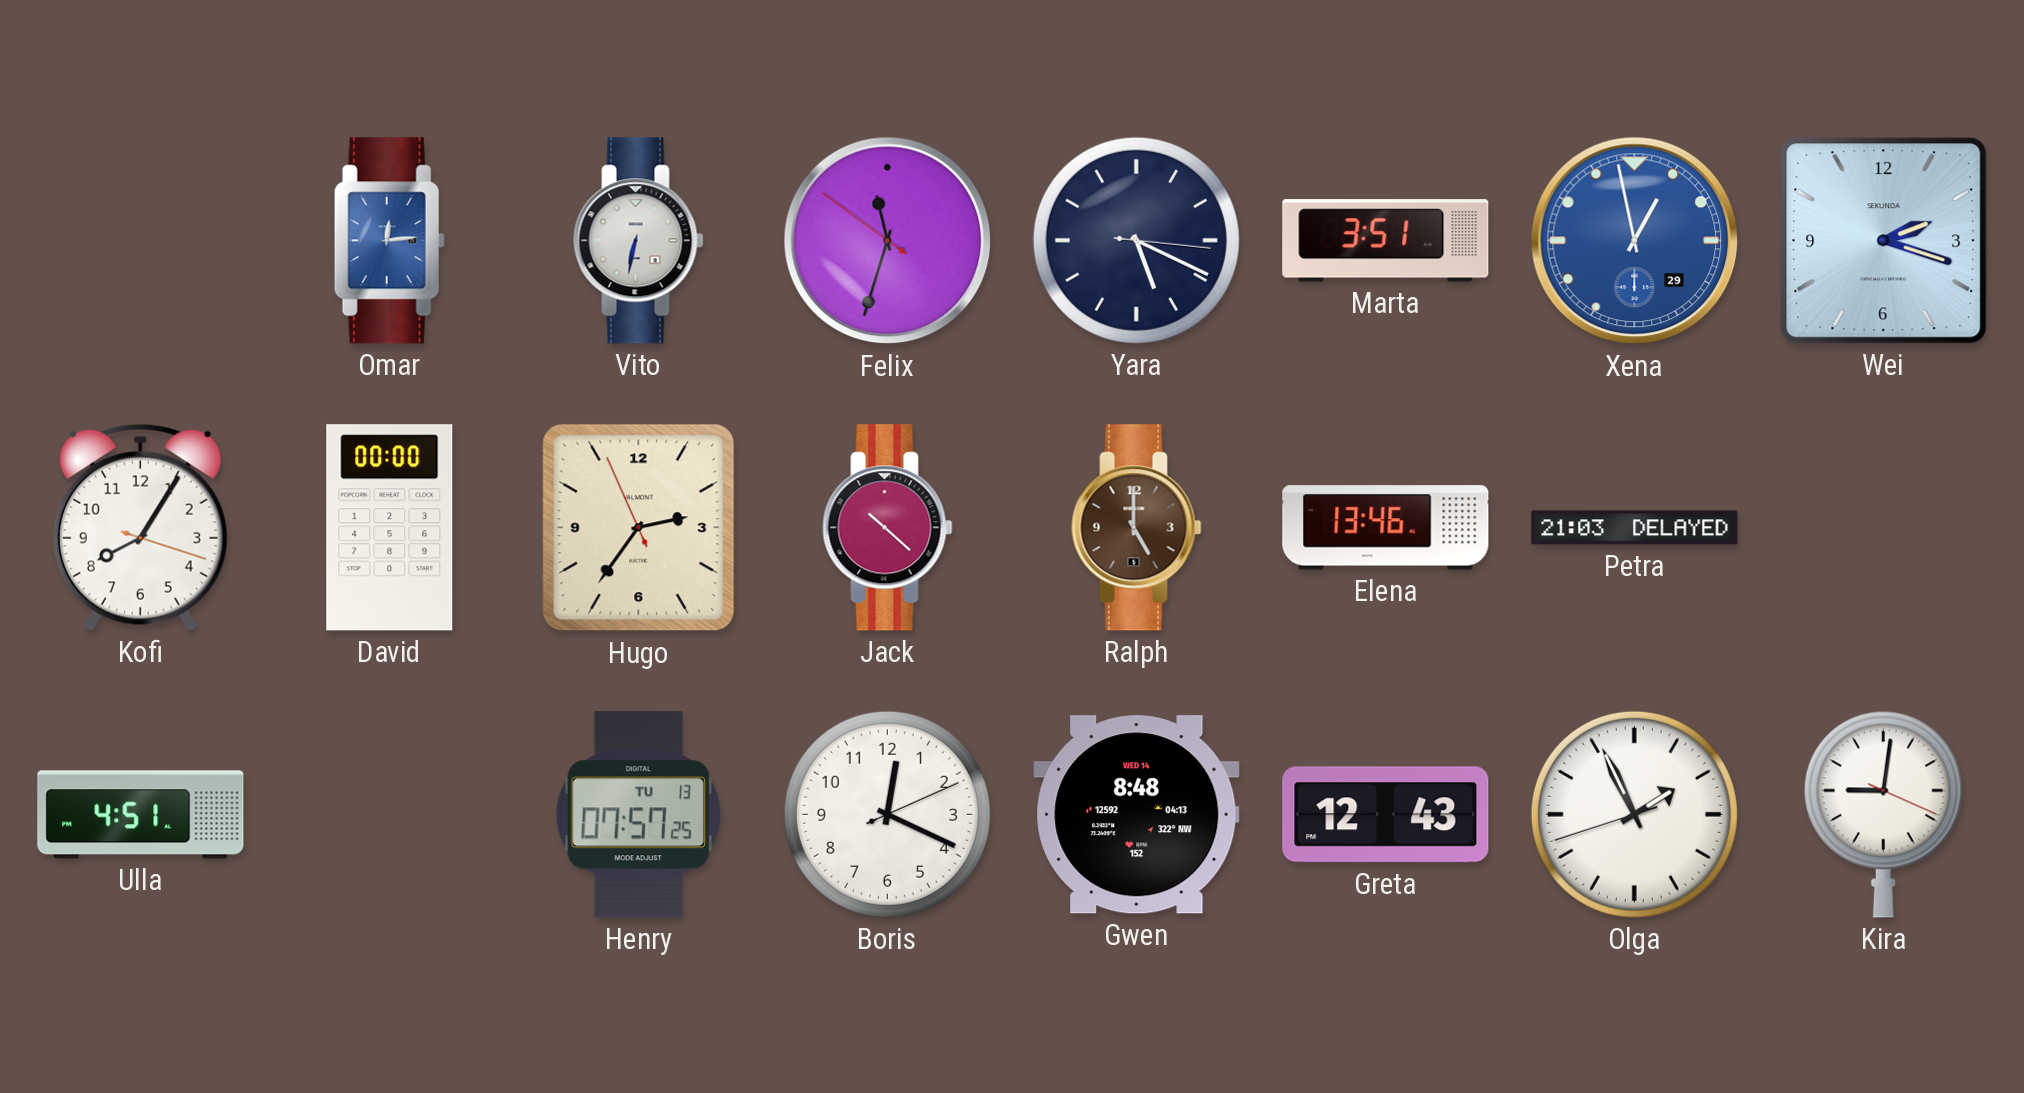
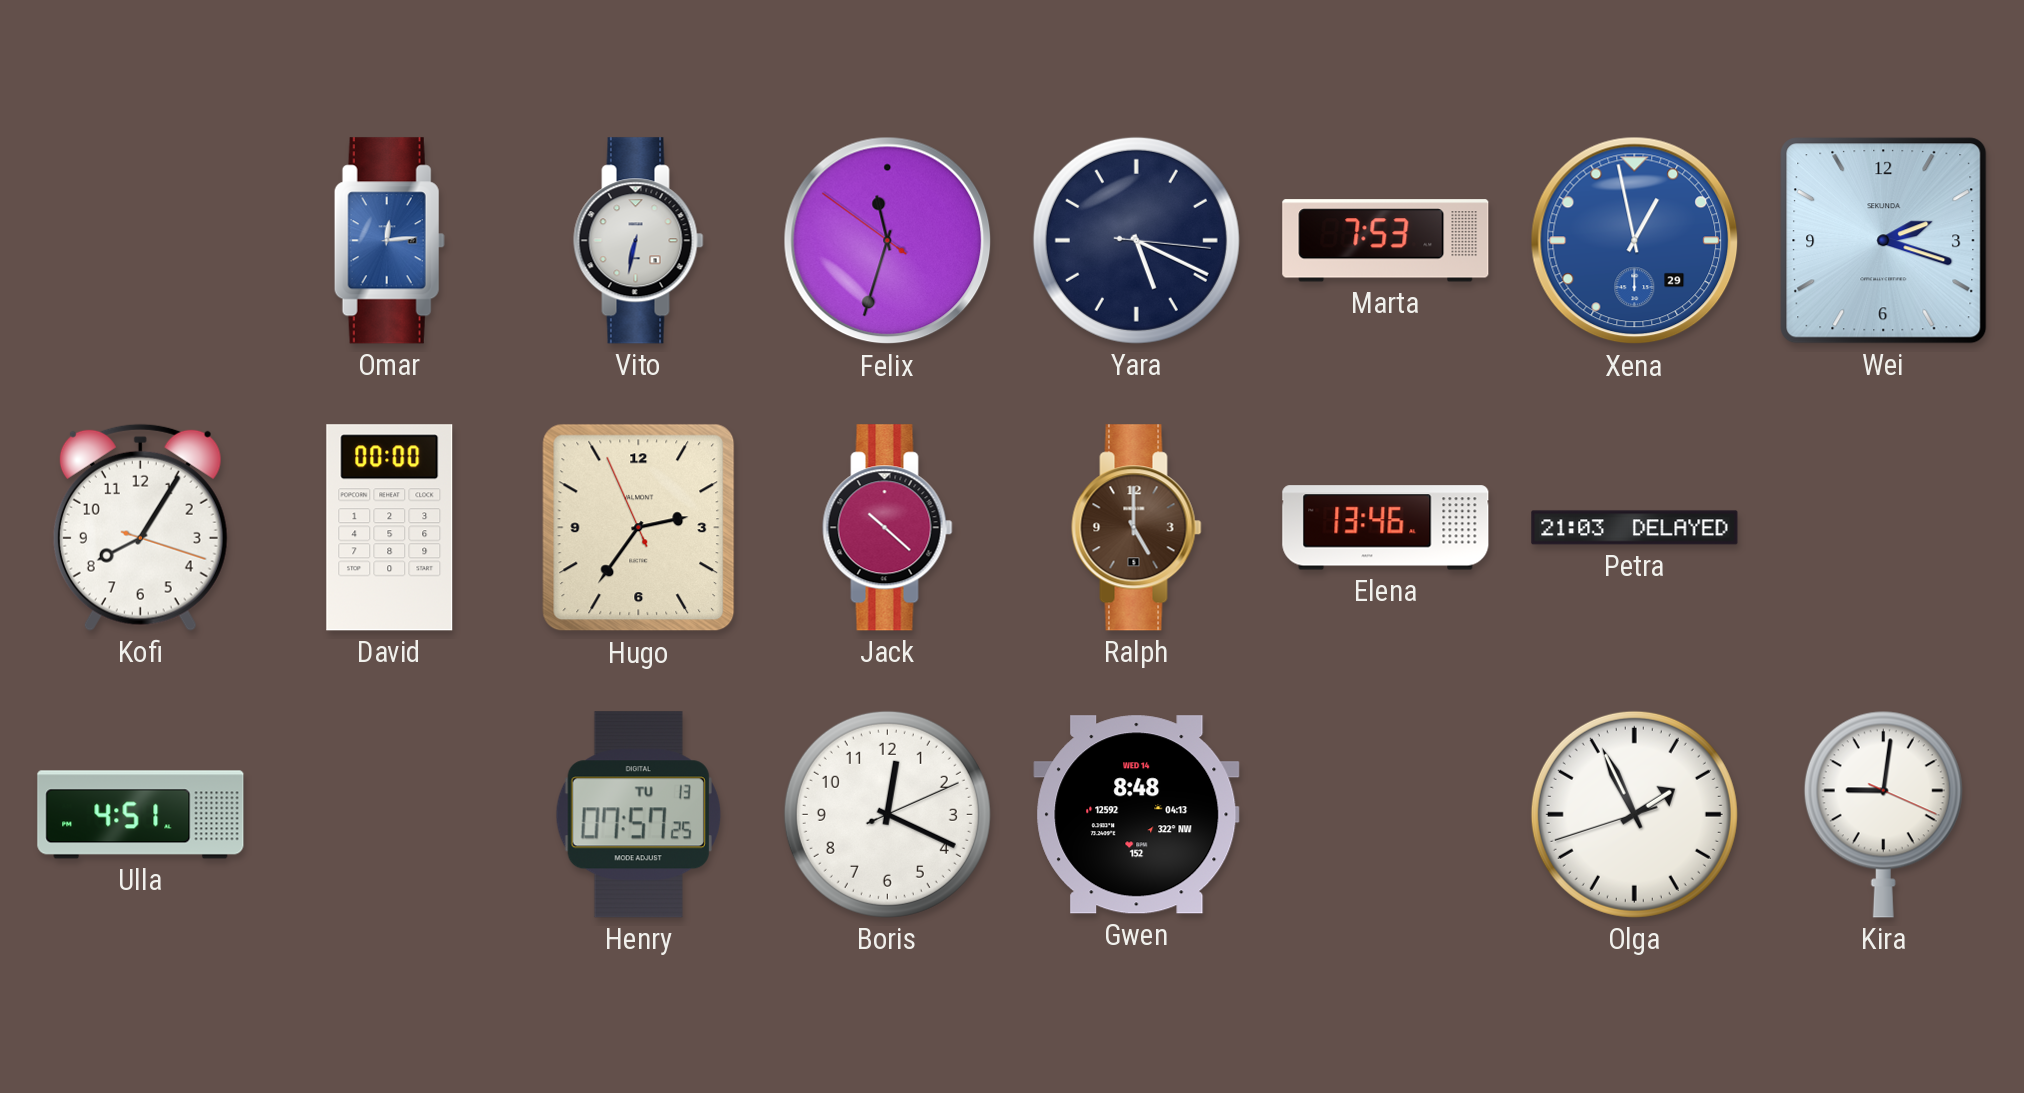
Marta: 3:51 -> 7:53
Greta: 12:43 -> none
